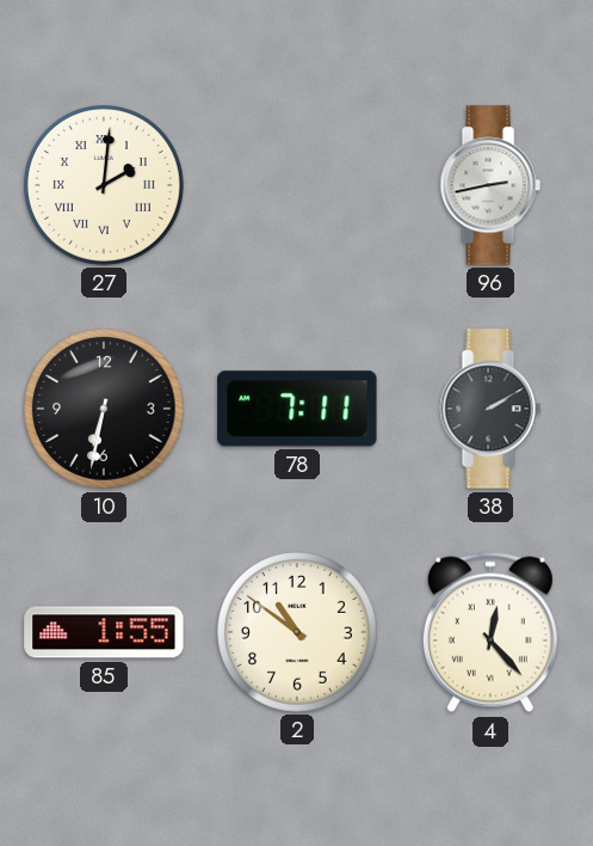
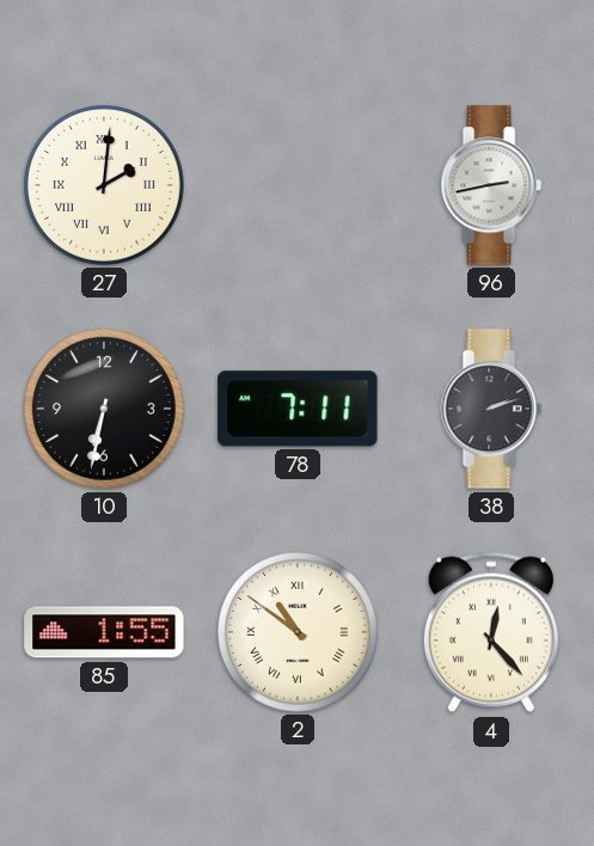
38: 2:10 -> 2:12
2 numerals: Arabic -> Roman
